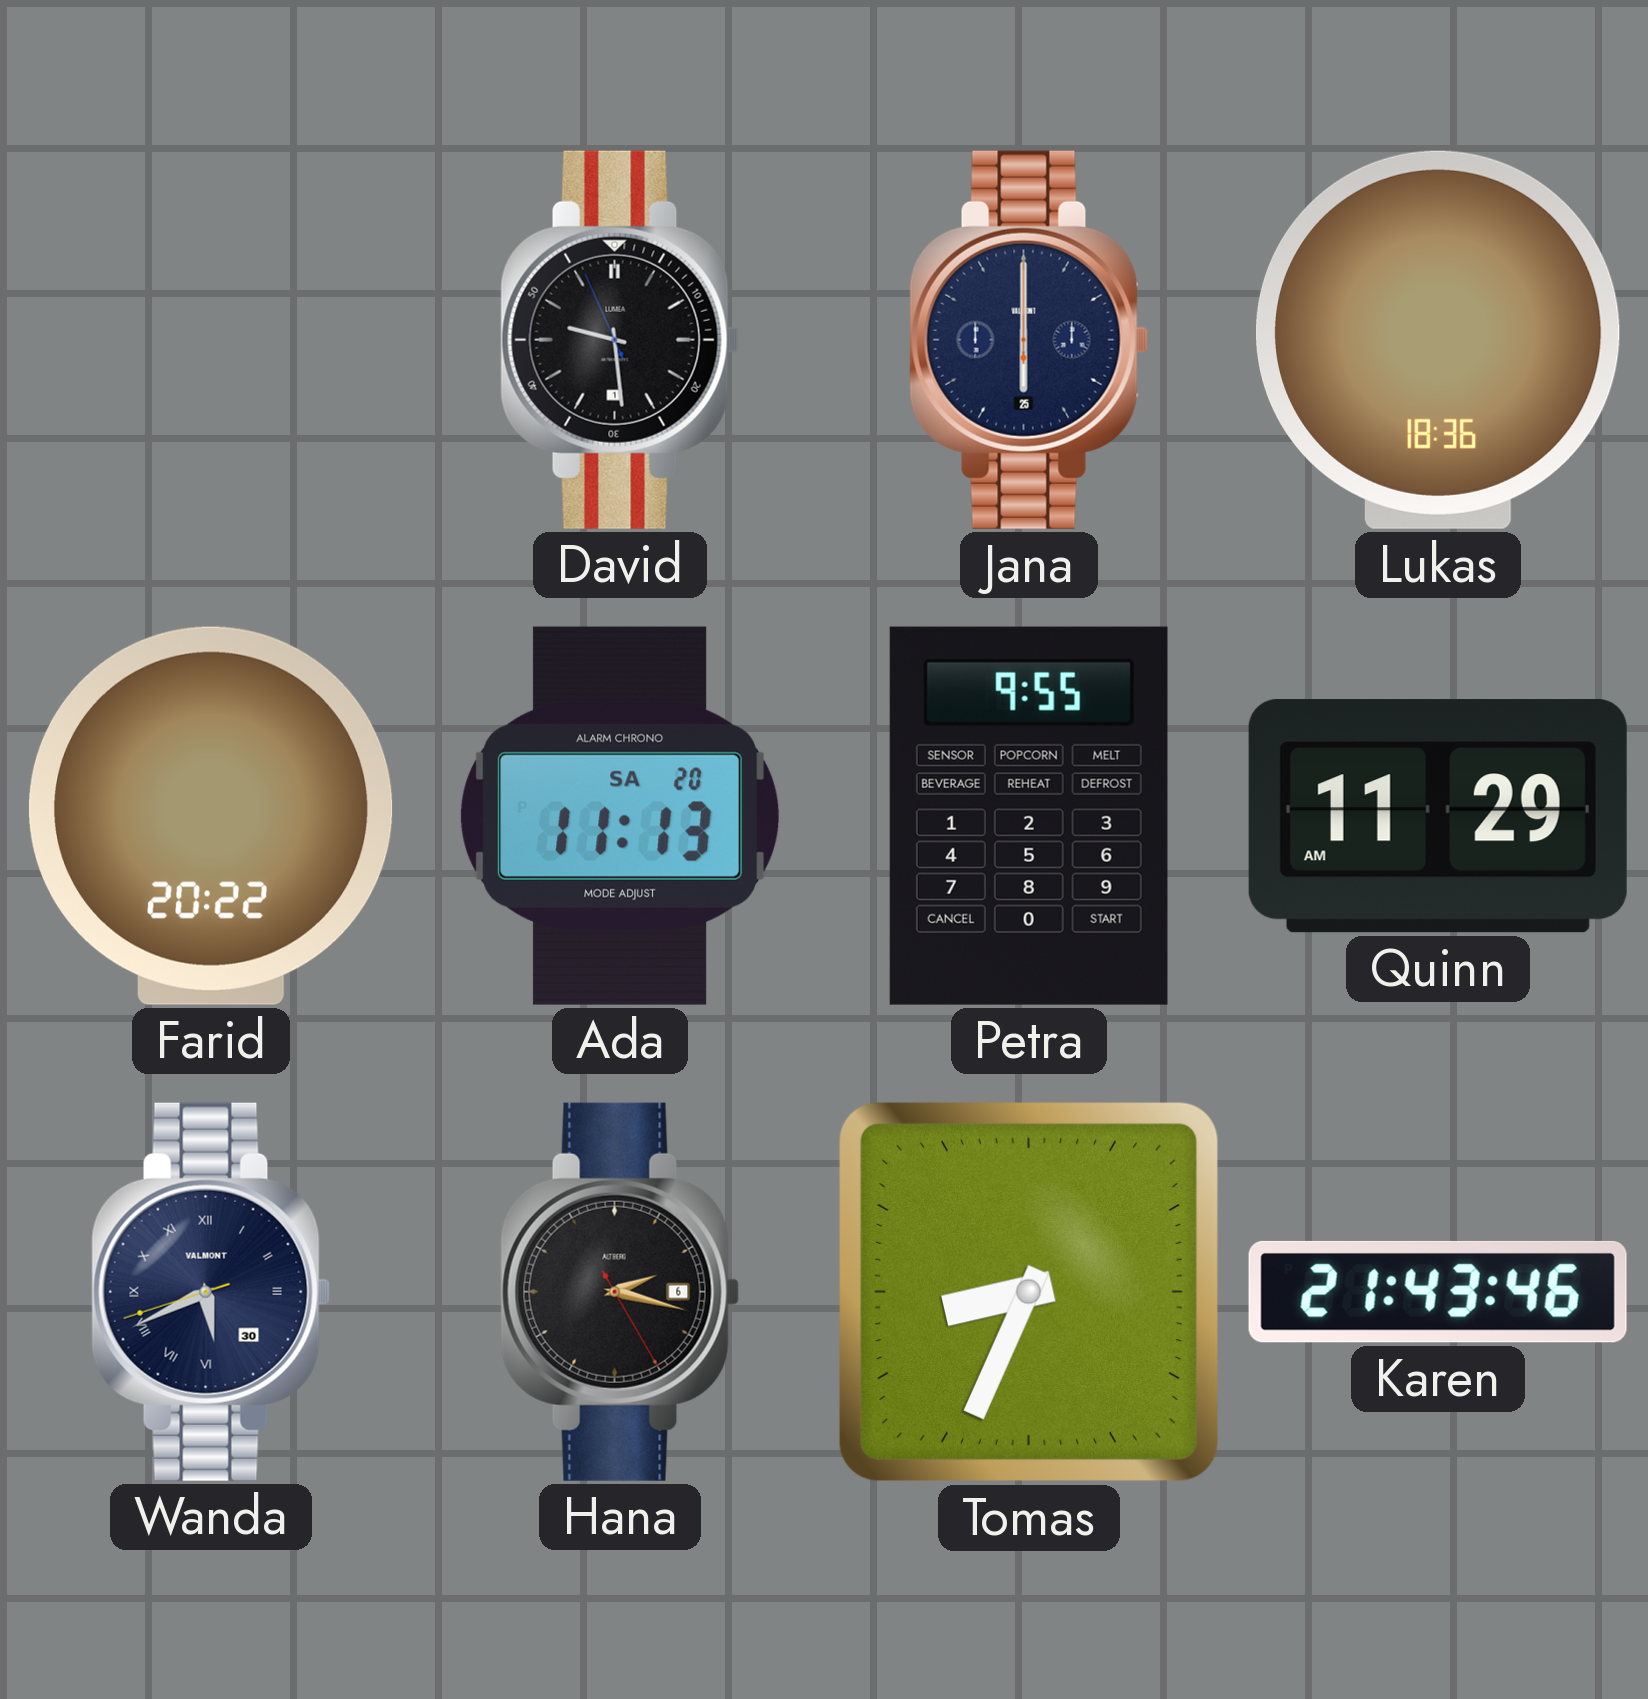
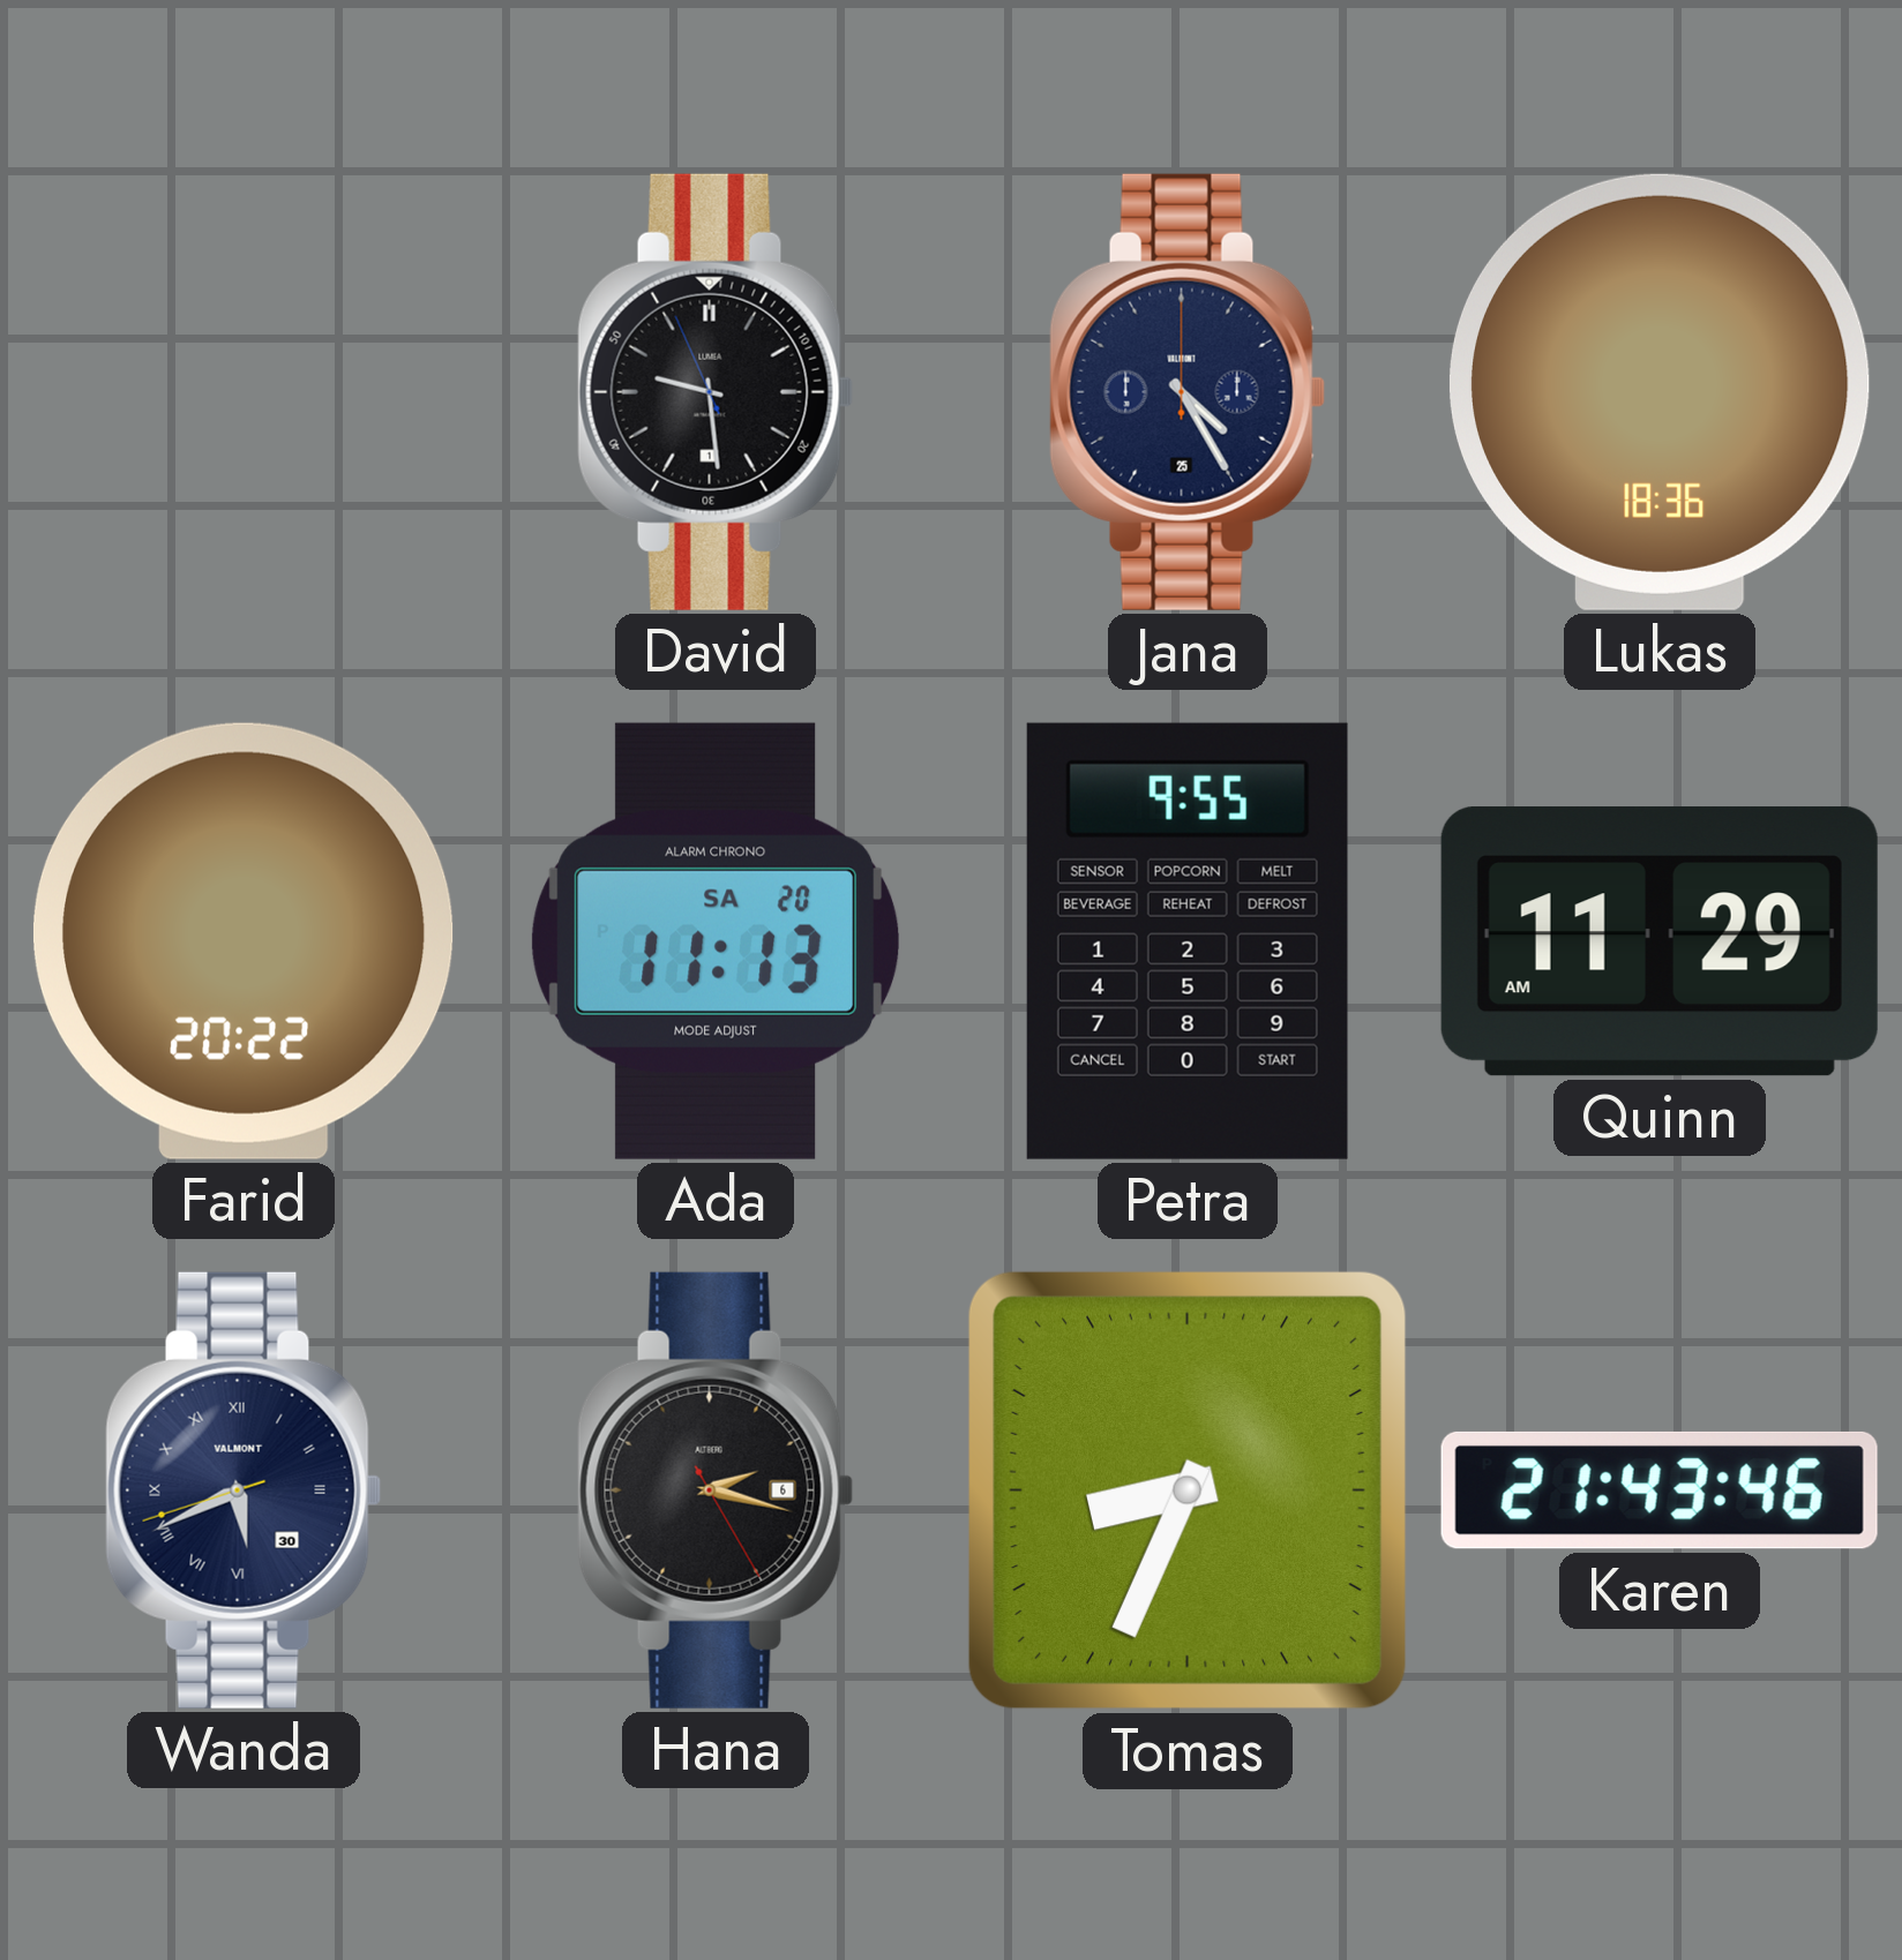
Jana: 6:00 -> 4:25
